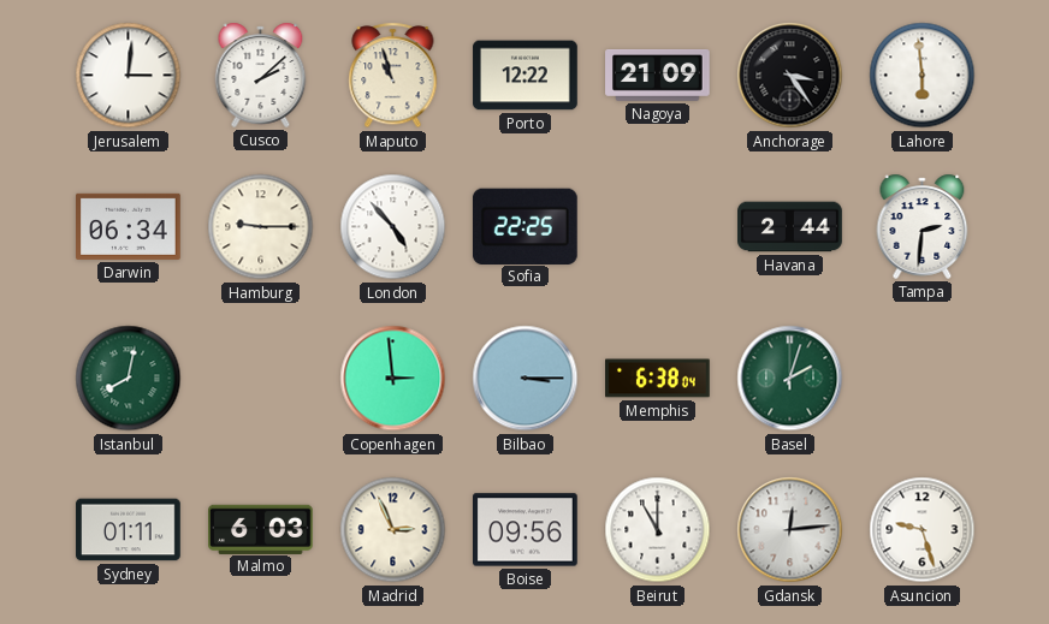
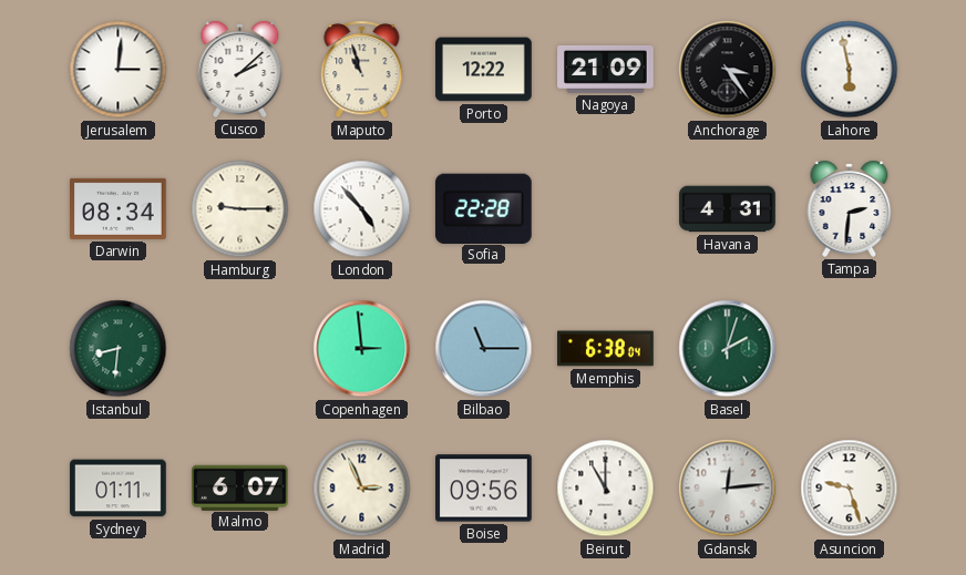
Lahore: 5:59 -> 5:58
Darwin: 06:34 -> 08:34
Sofia: 22:25 -> 22:28
Havana: 2:44 -> 4:31
Istanbul: 8:02 -> 8:31
Bilbao: 3:15 -> 11:15
Malmo: 6:03 -> 6:07
